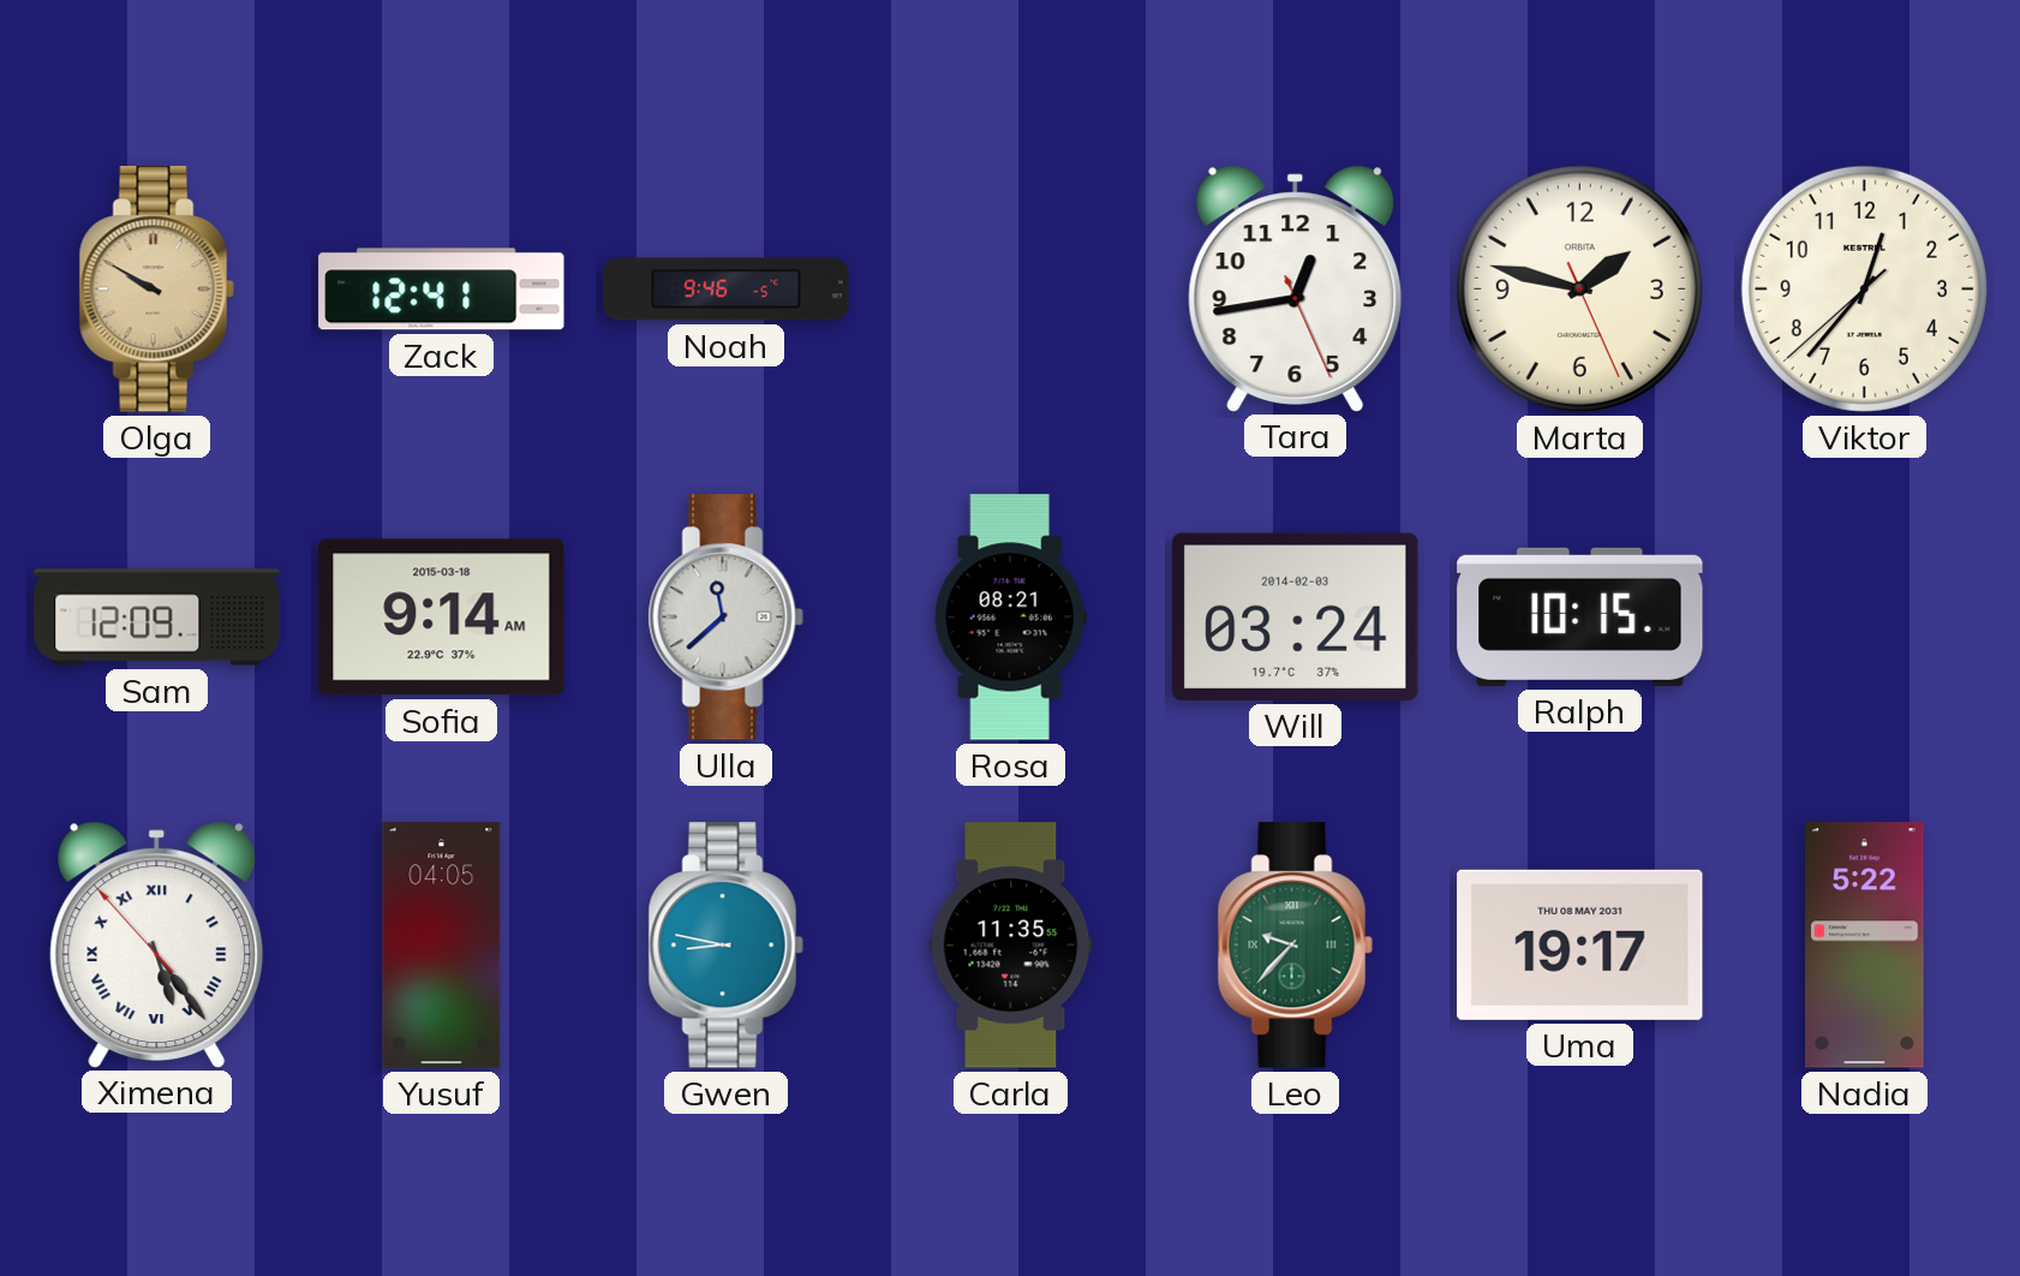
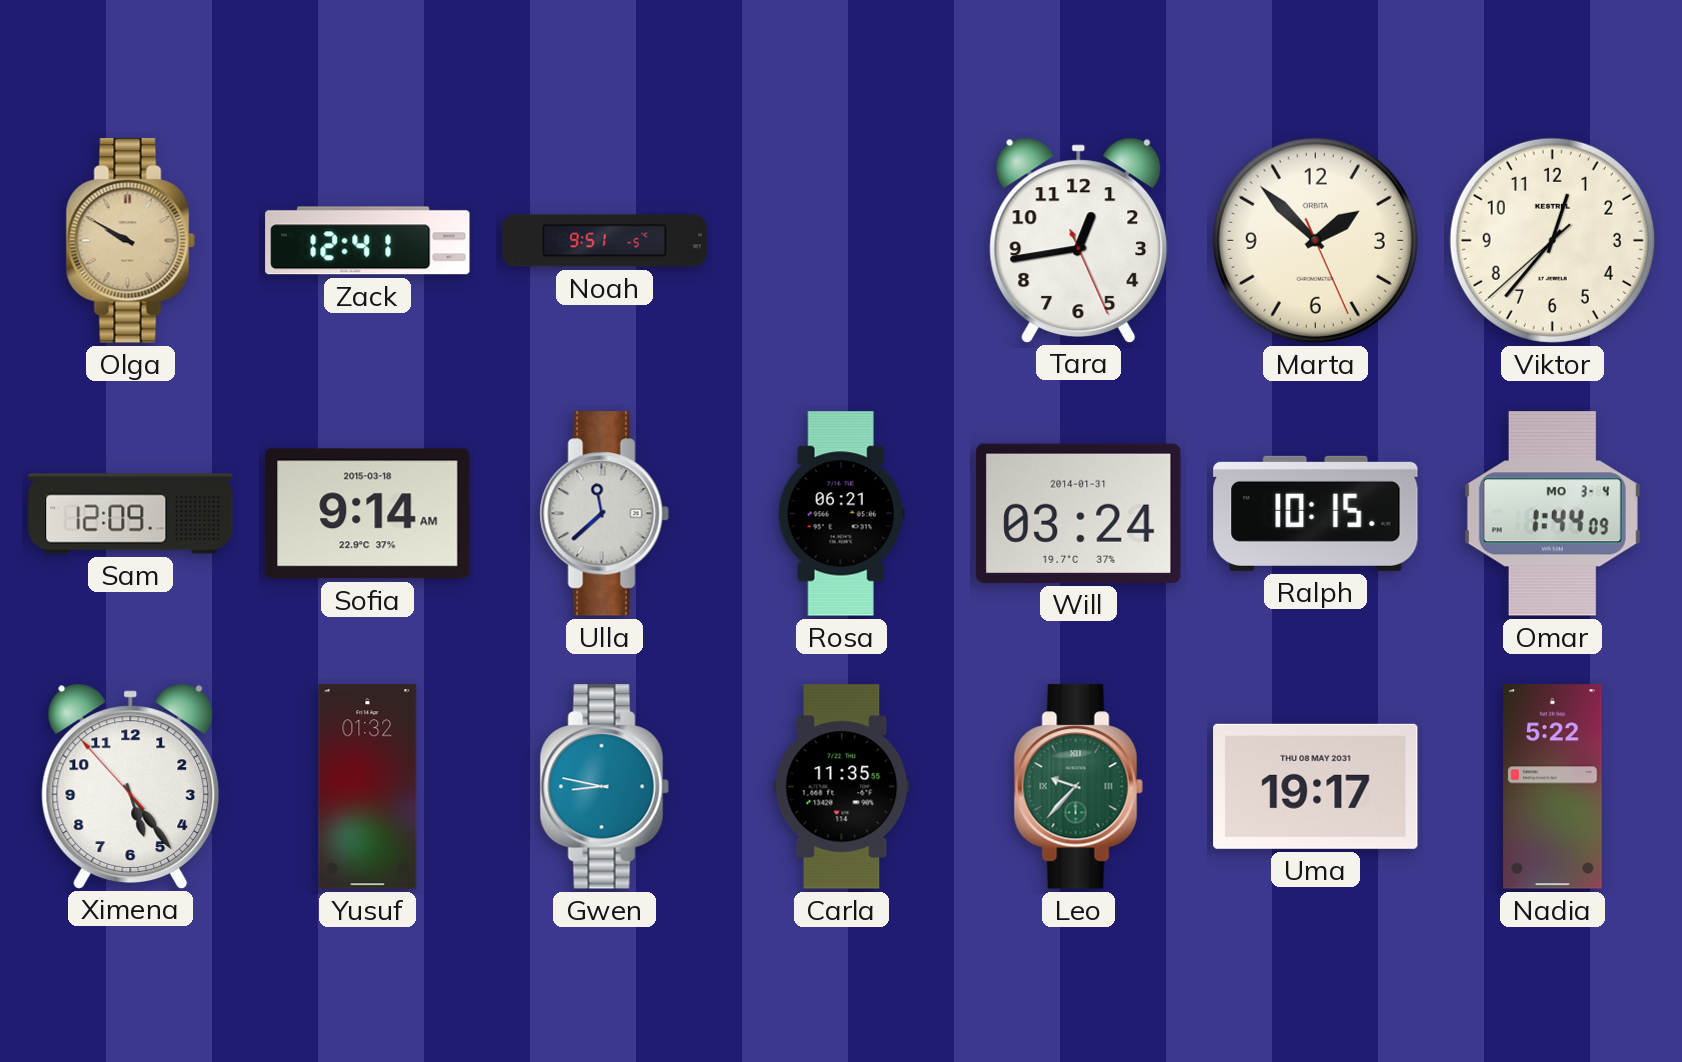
Noah: 9:46 -> 9:51
Marta: 1:47 -> 1:52
Rosa: 08:21 -> 06:21
Will date: 2014-02-03 -> 2014-01-31
Omar: none -> 1:44
Ximena numerals: Roman -> Arabic
Yusuf: 04:05 -> 01:32
